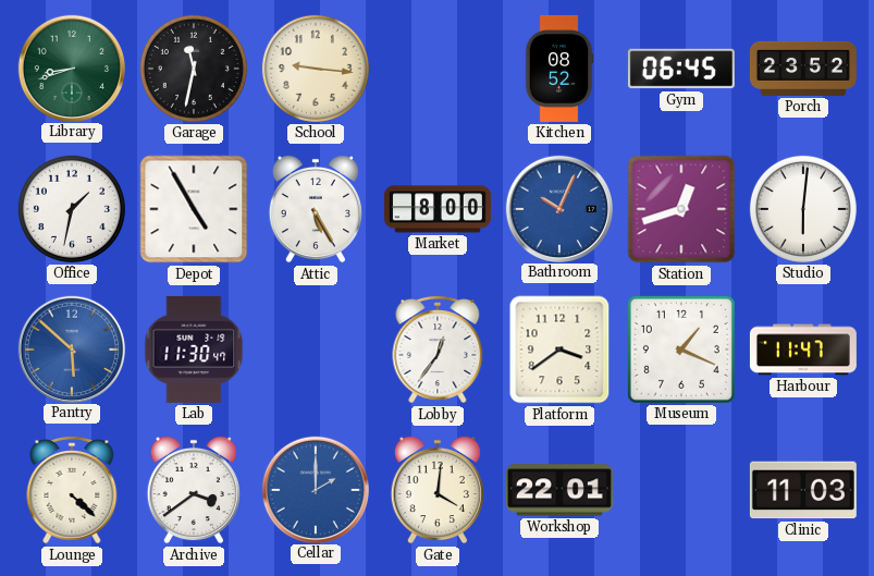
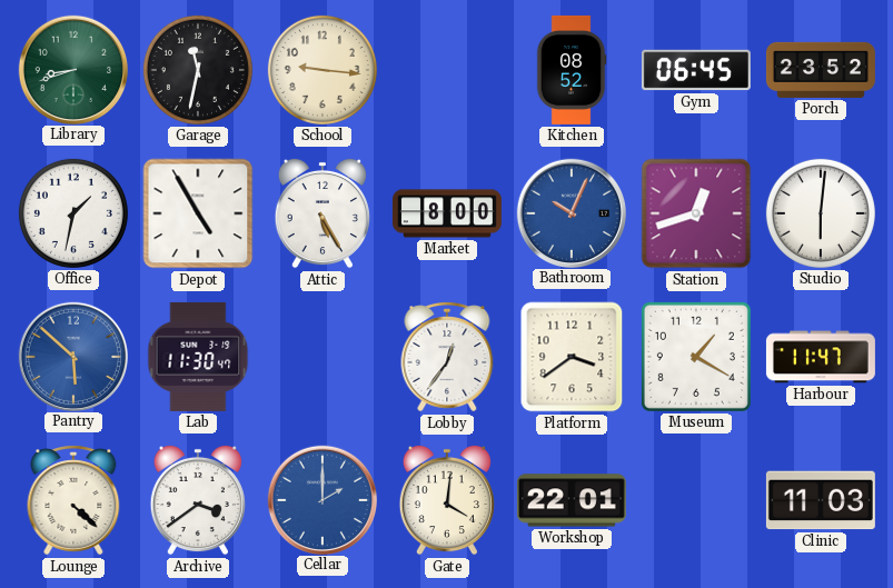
Museum: 1:19 -> 1:20
